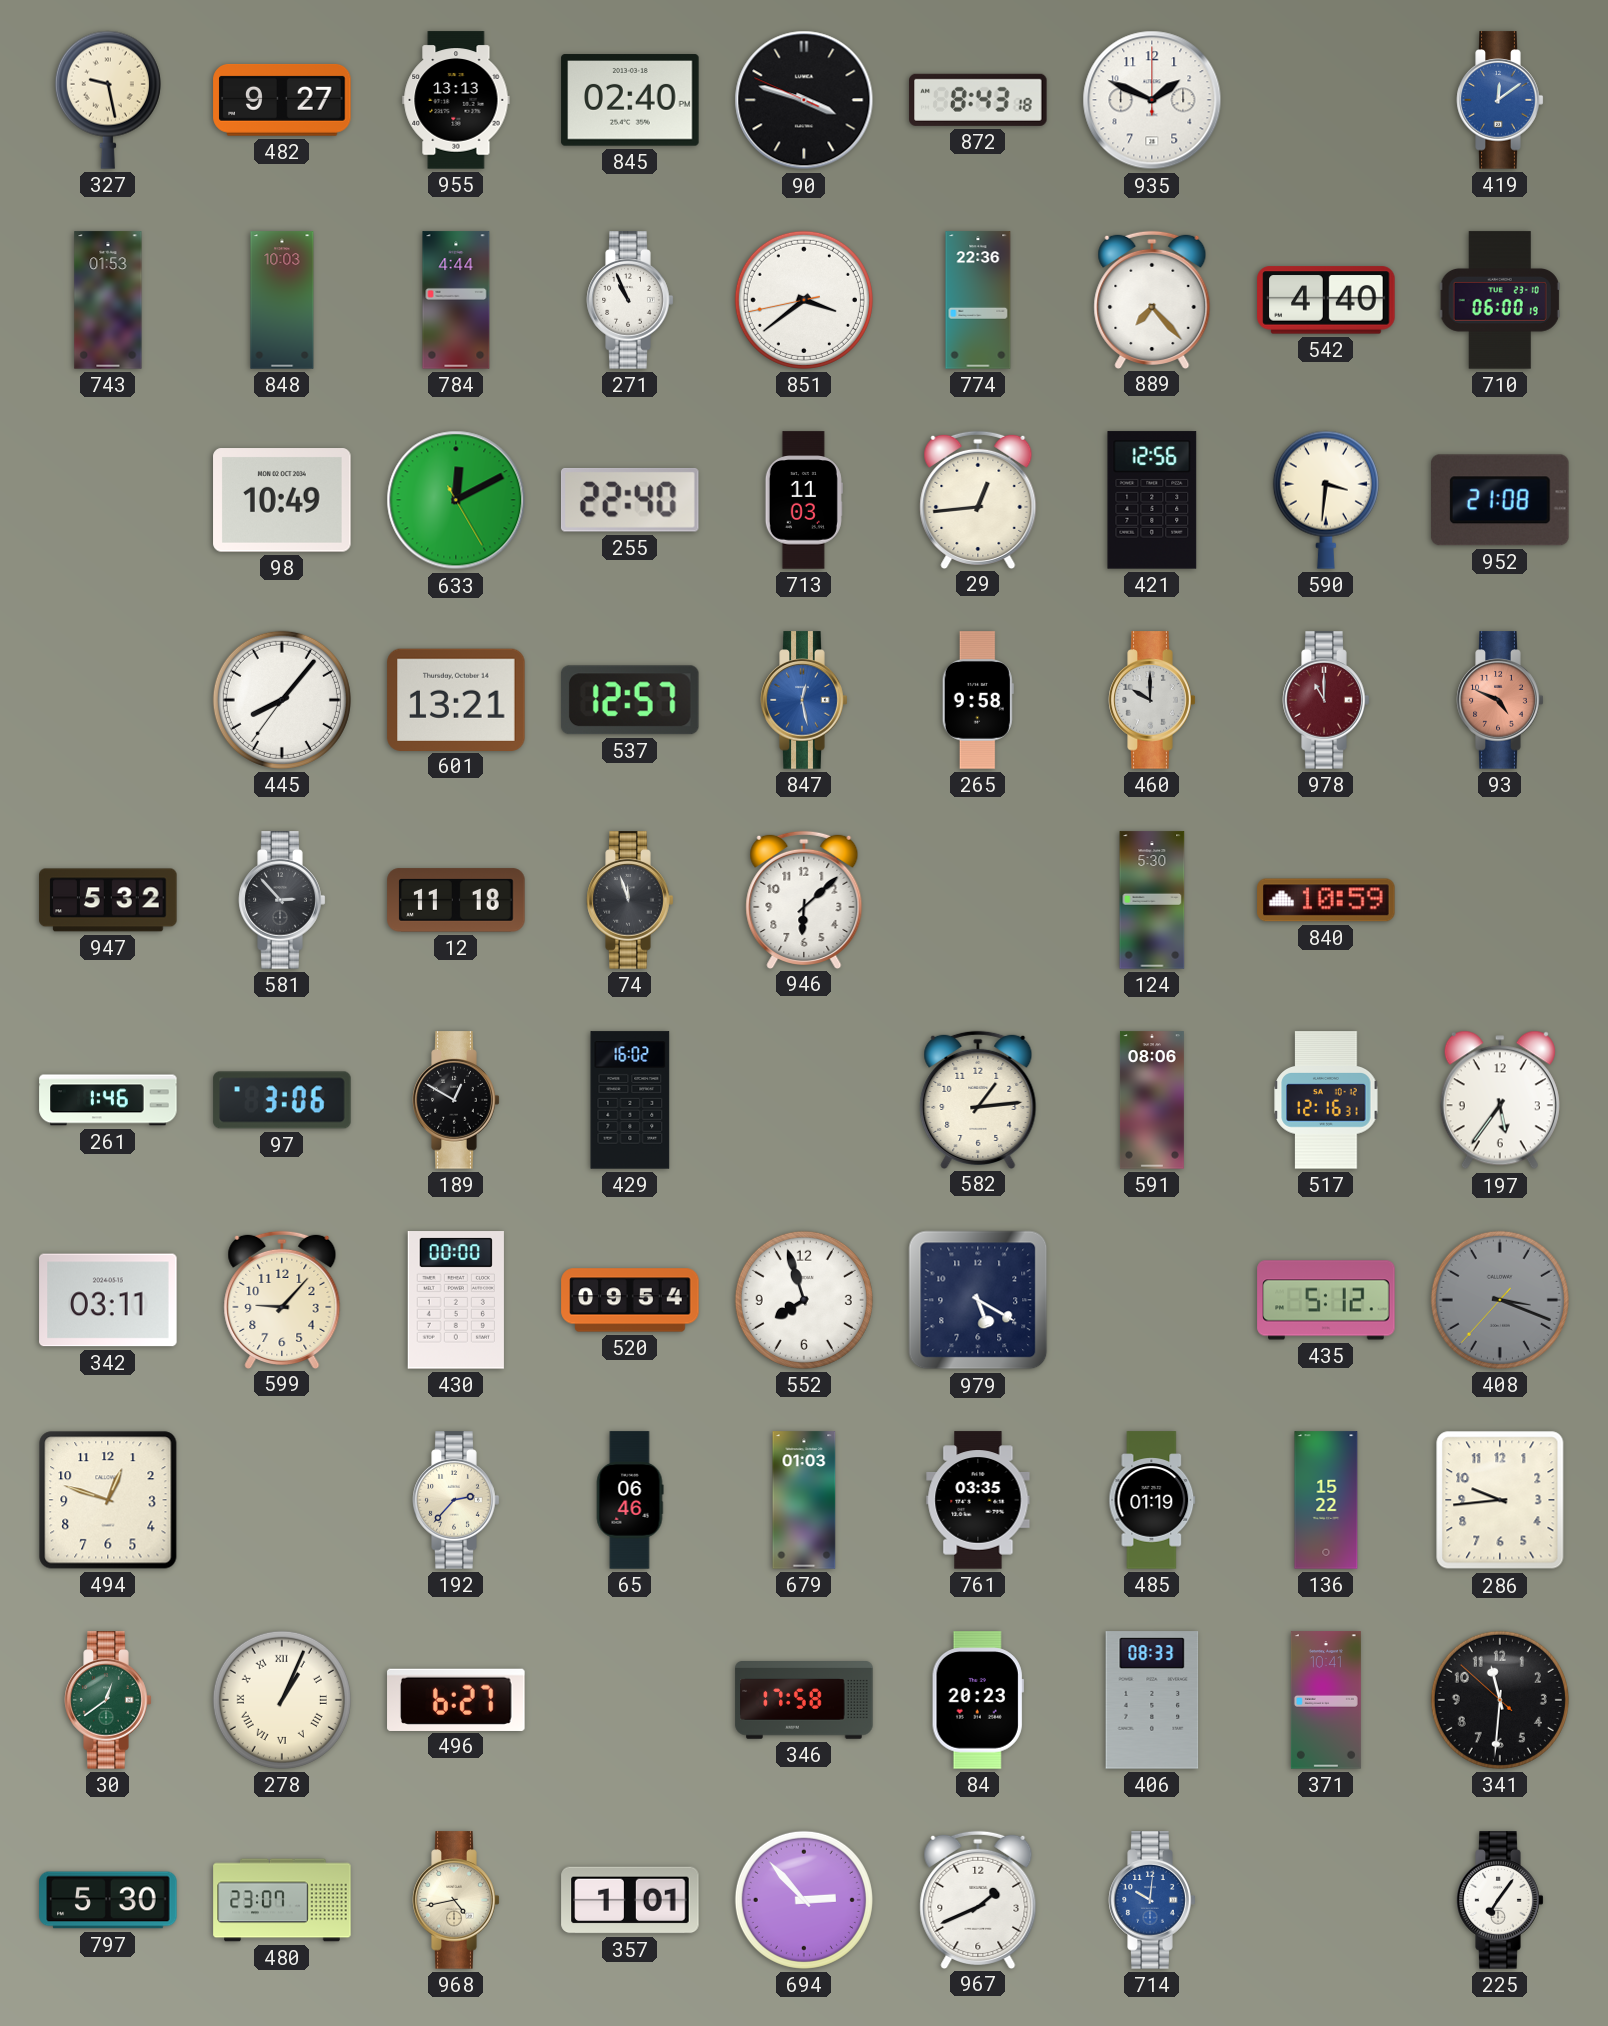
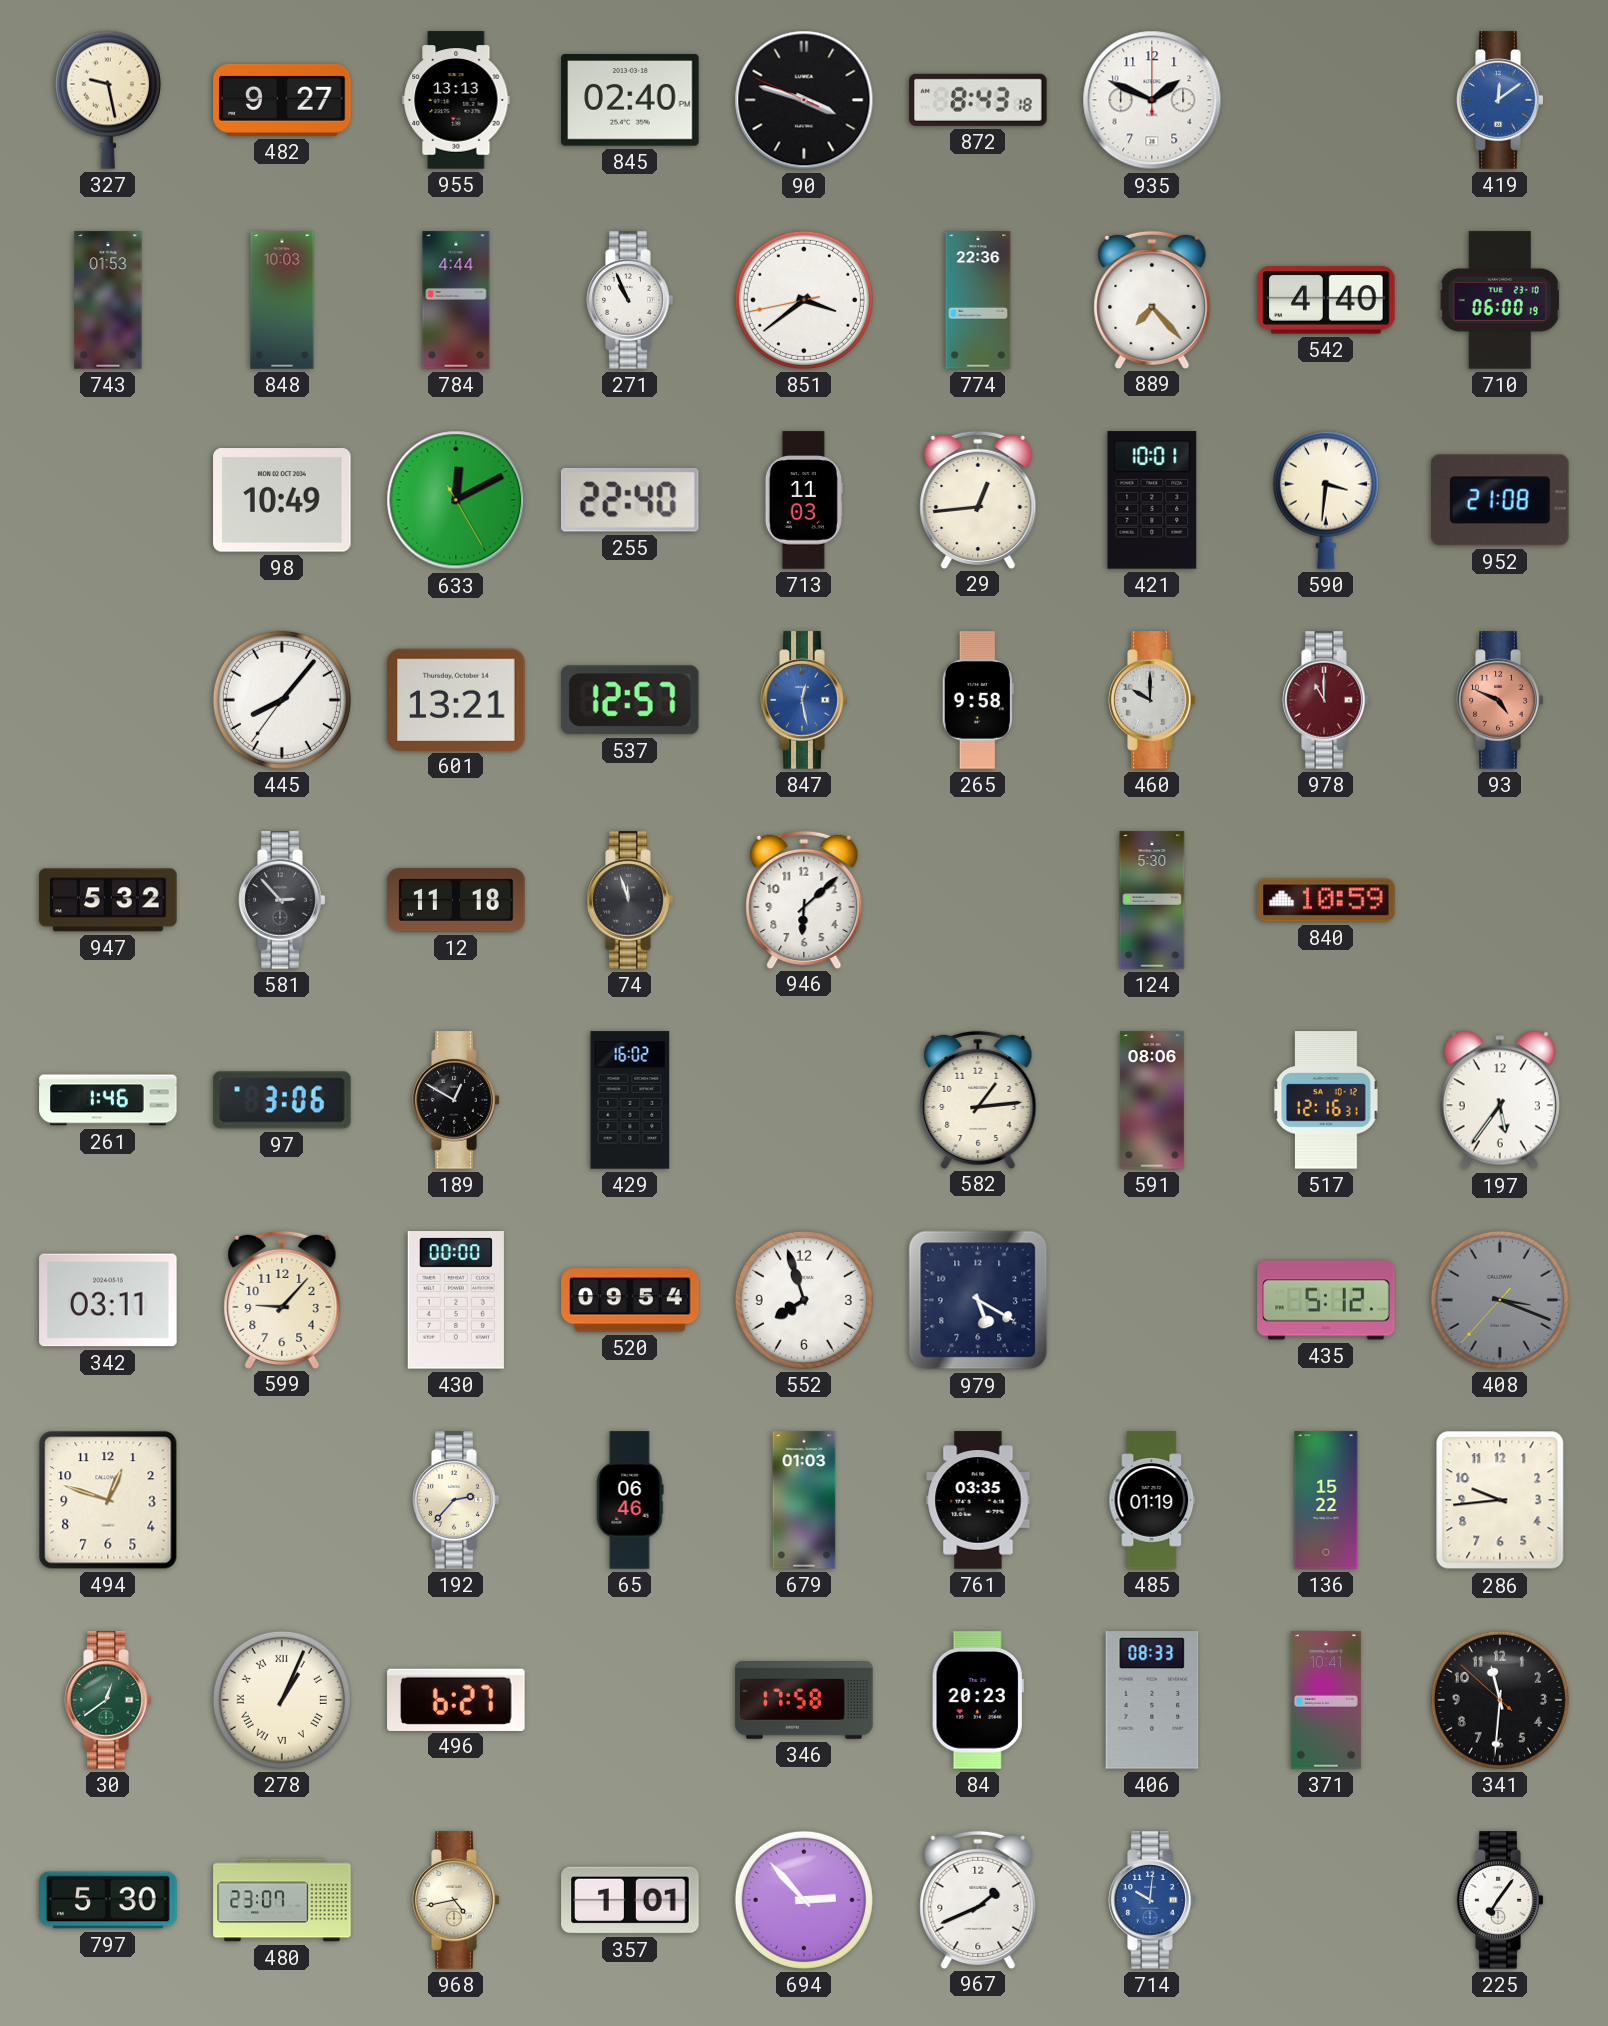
421: 12:56 -> 10:01
